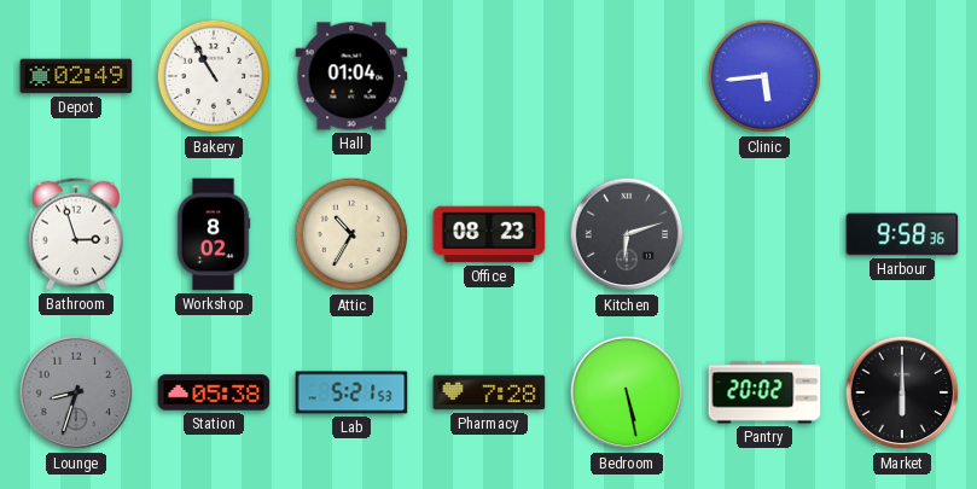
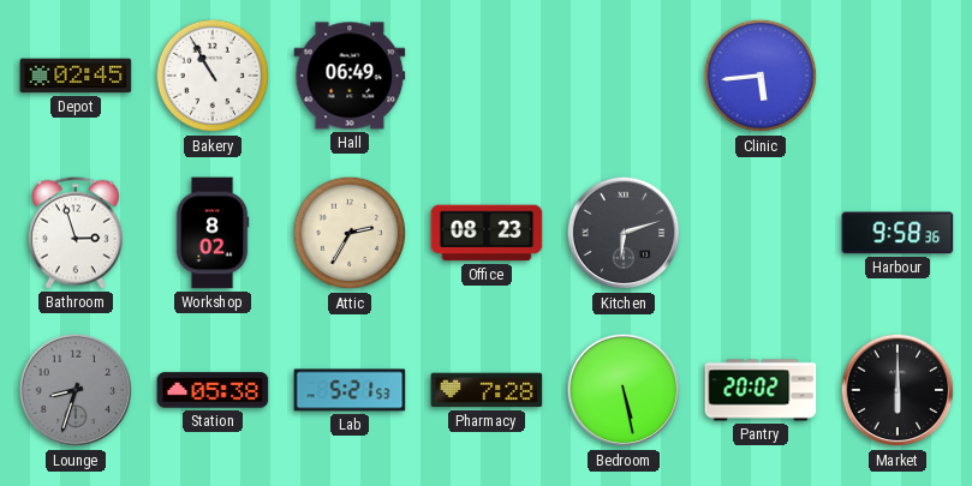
Depot: 02:49 -> 02:45
Hall: 01:04 -> 06:49
Attic: 10:35 -> 2:35
